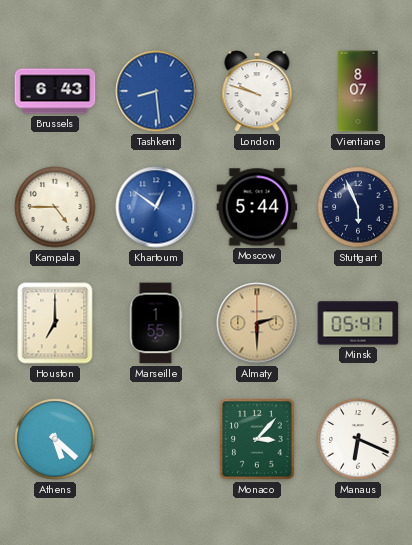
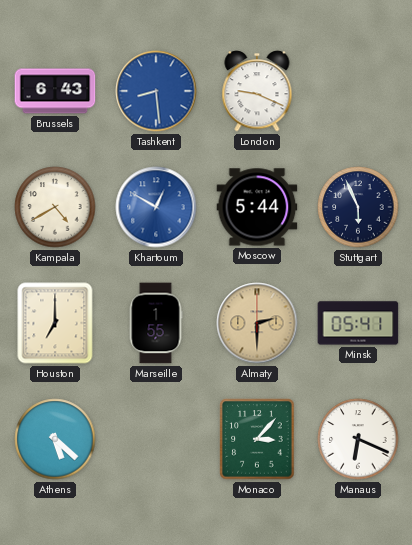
London: 9:48 -> 9:19
Vientiane: 8:07 -> none
Kampala: 4:45 -> 4:40
Khartoum: 12:51 -> 12:50
